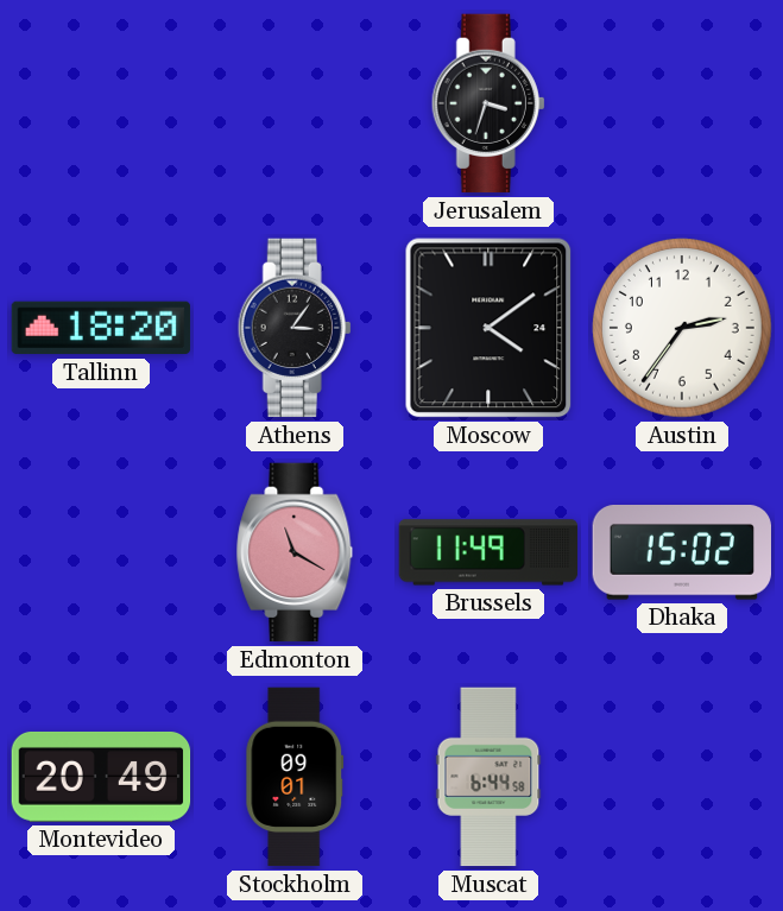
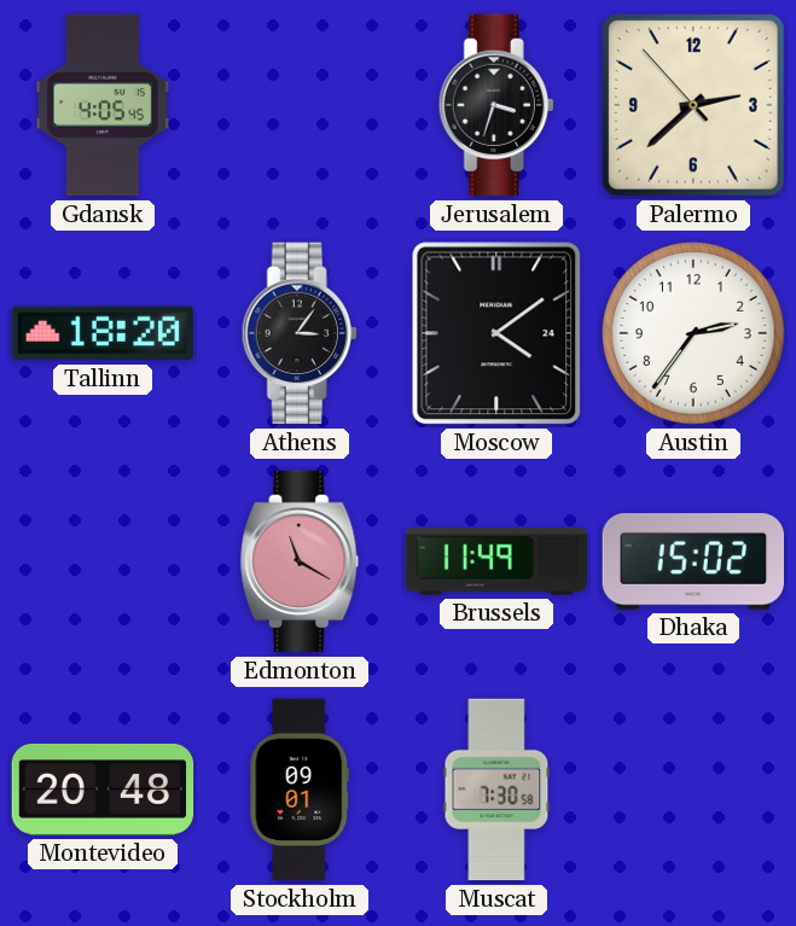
Gdansk: none -> 4:05
Palermo: none -> 2:37
Montevideo: 20:49 -> 20:48
Muscat: 6:44 -> 7:30
